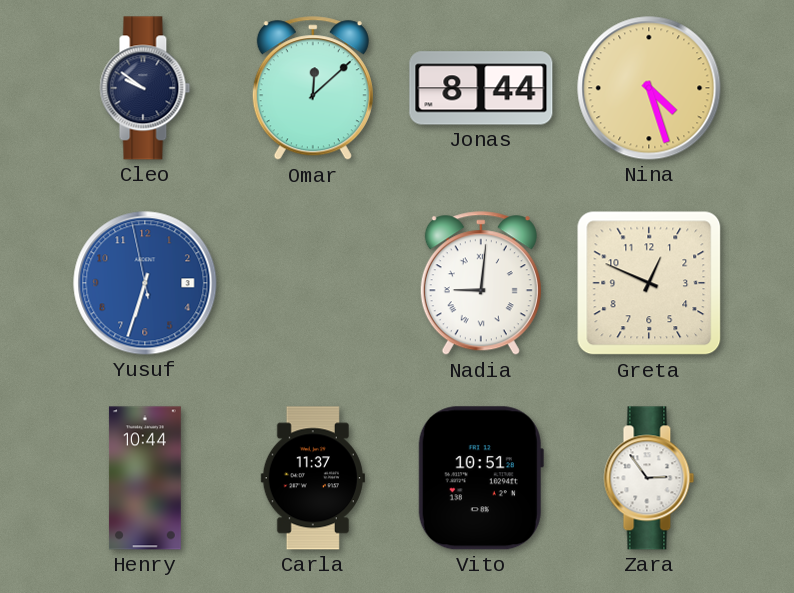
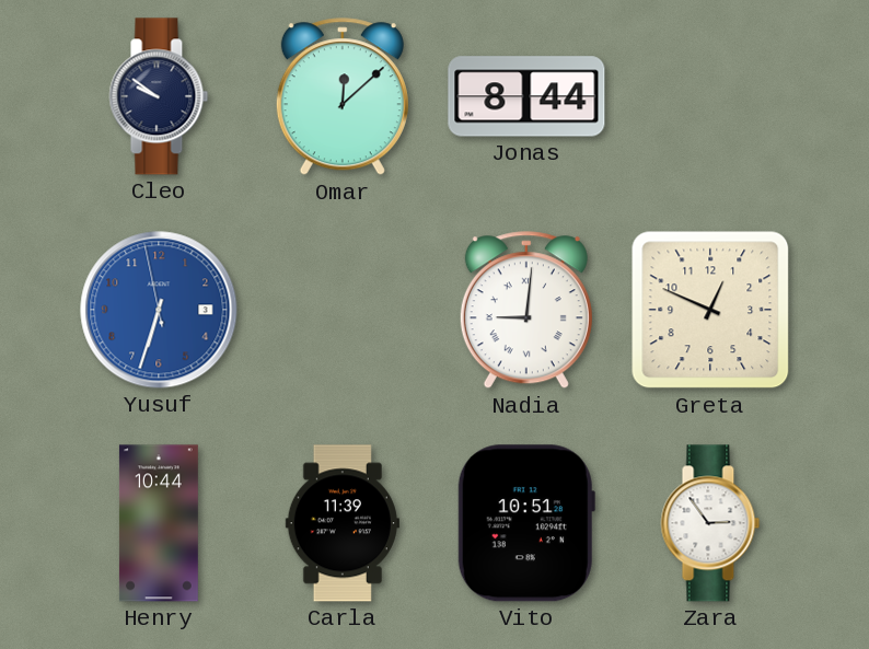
Nina: 4:27 -> none
Carla: 11:37 -> 11:39
